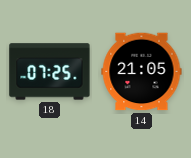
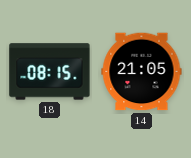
18: 07:25 -> 08:15
